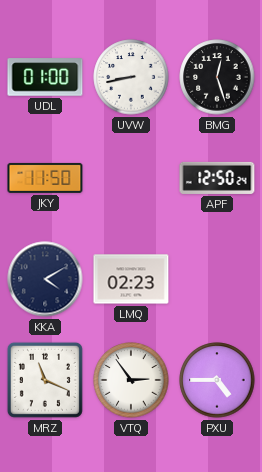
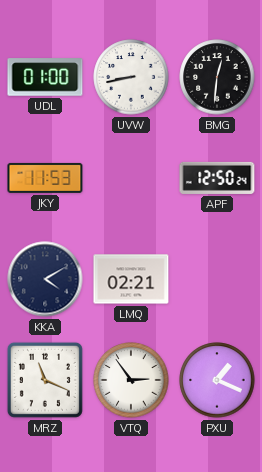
BMG: 12:27 -> 12:31
JKY: 11:50 -> 11:53
LMQ: 02:23 -> 02:21
PXU: 4:45 -> 1:19
